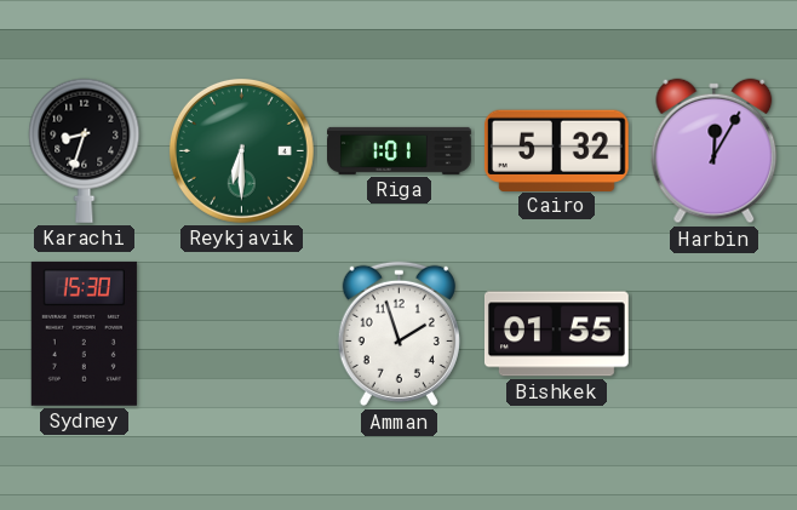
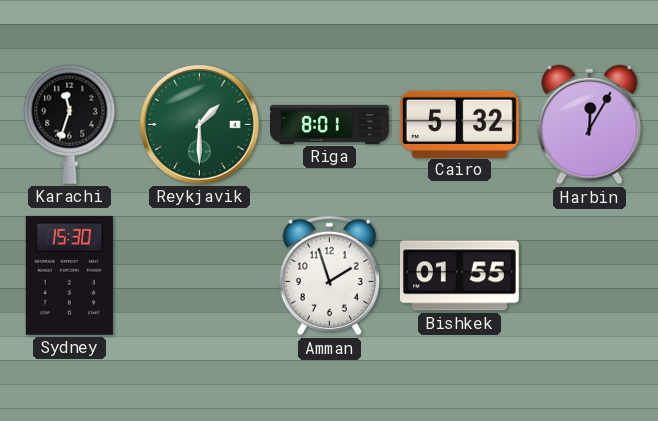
Karachi: 8:33 -> 11:33
Reykjavik: 6:30 -> 1:30
Riga: 1:01 -> 8:01
